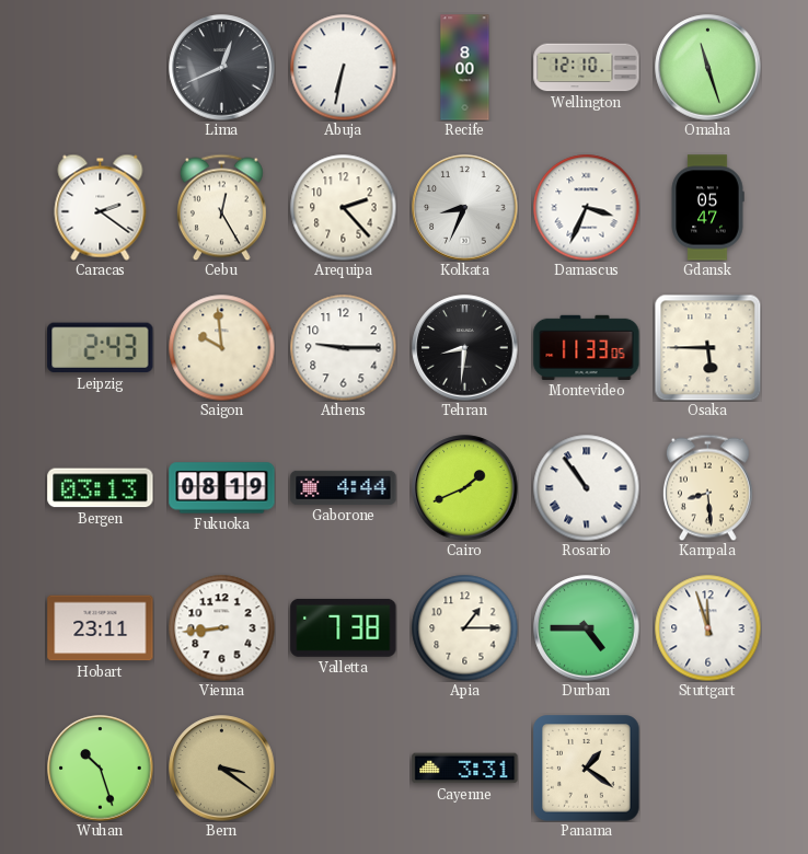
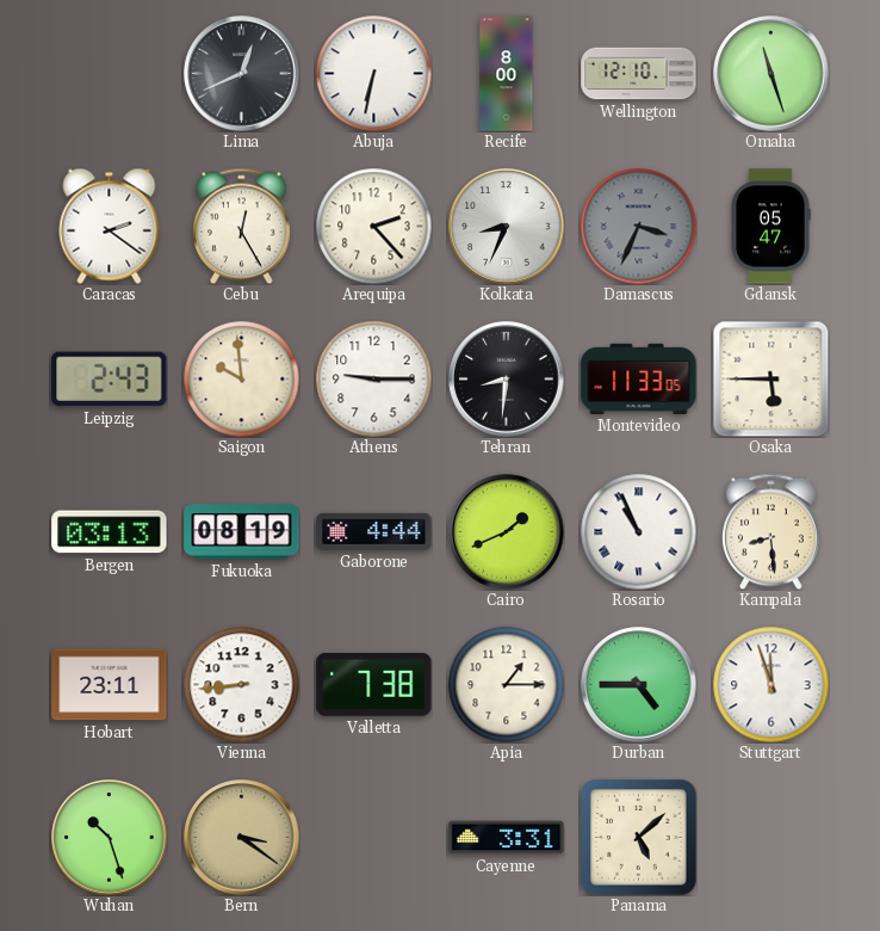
Damascus dial: white -> grey
Rosario: 10:54 -> 10:56
Panama: 1:21 -> 5:08
